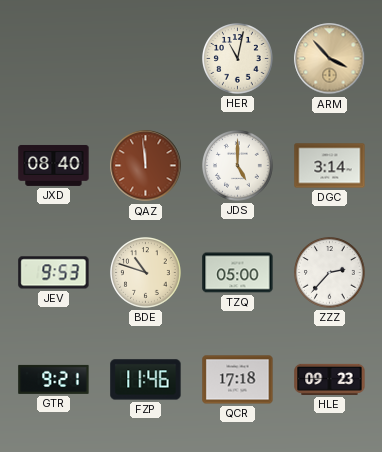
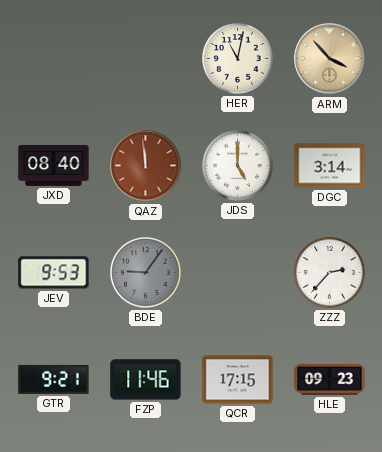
BDE: 10:48 -> 9:06
BDE dial: cream -> grey
TZQ: 05:00 -> none
QCR: 17:18 -> 17:15
